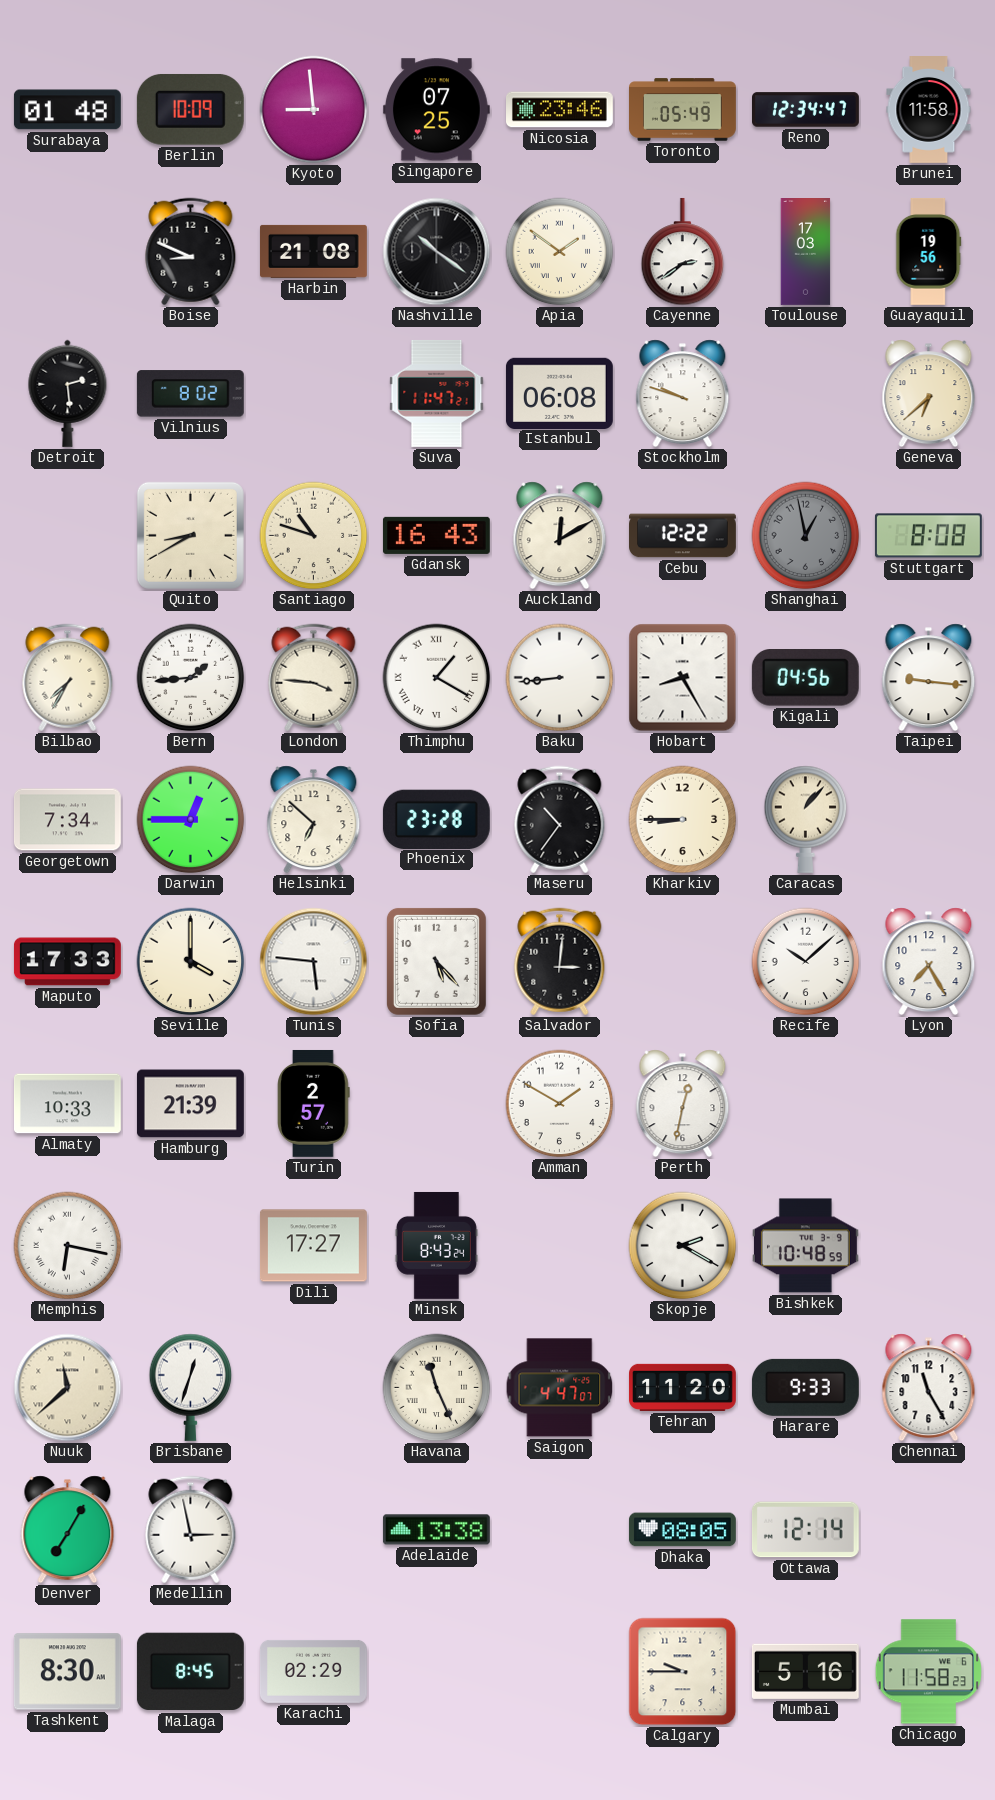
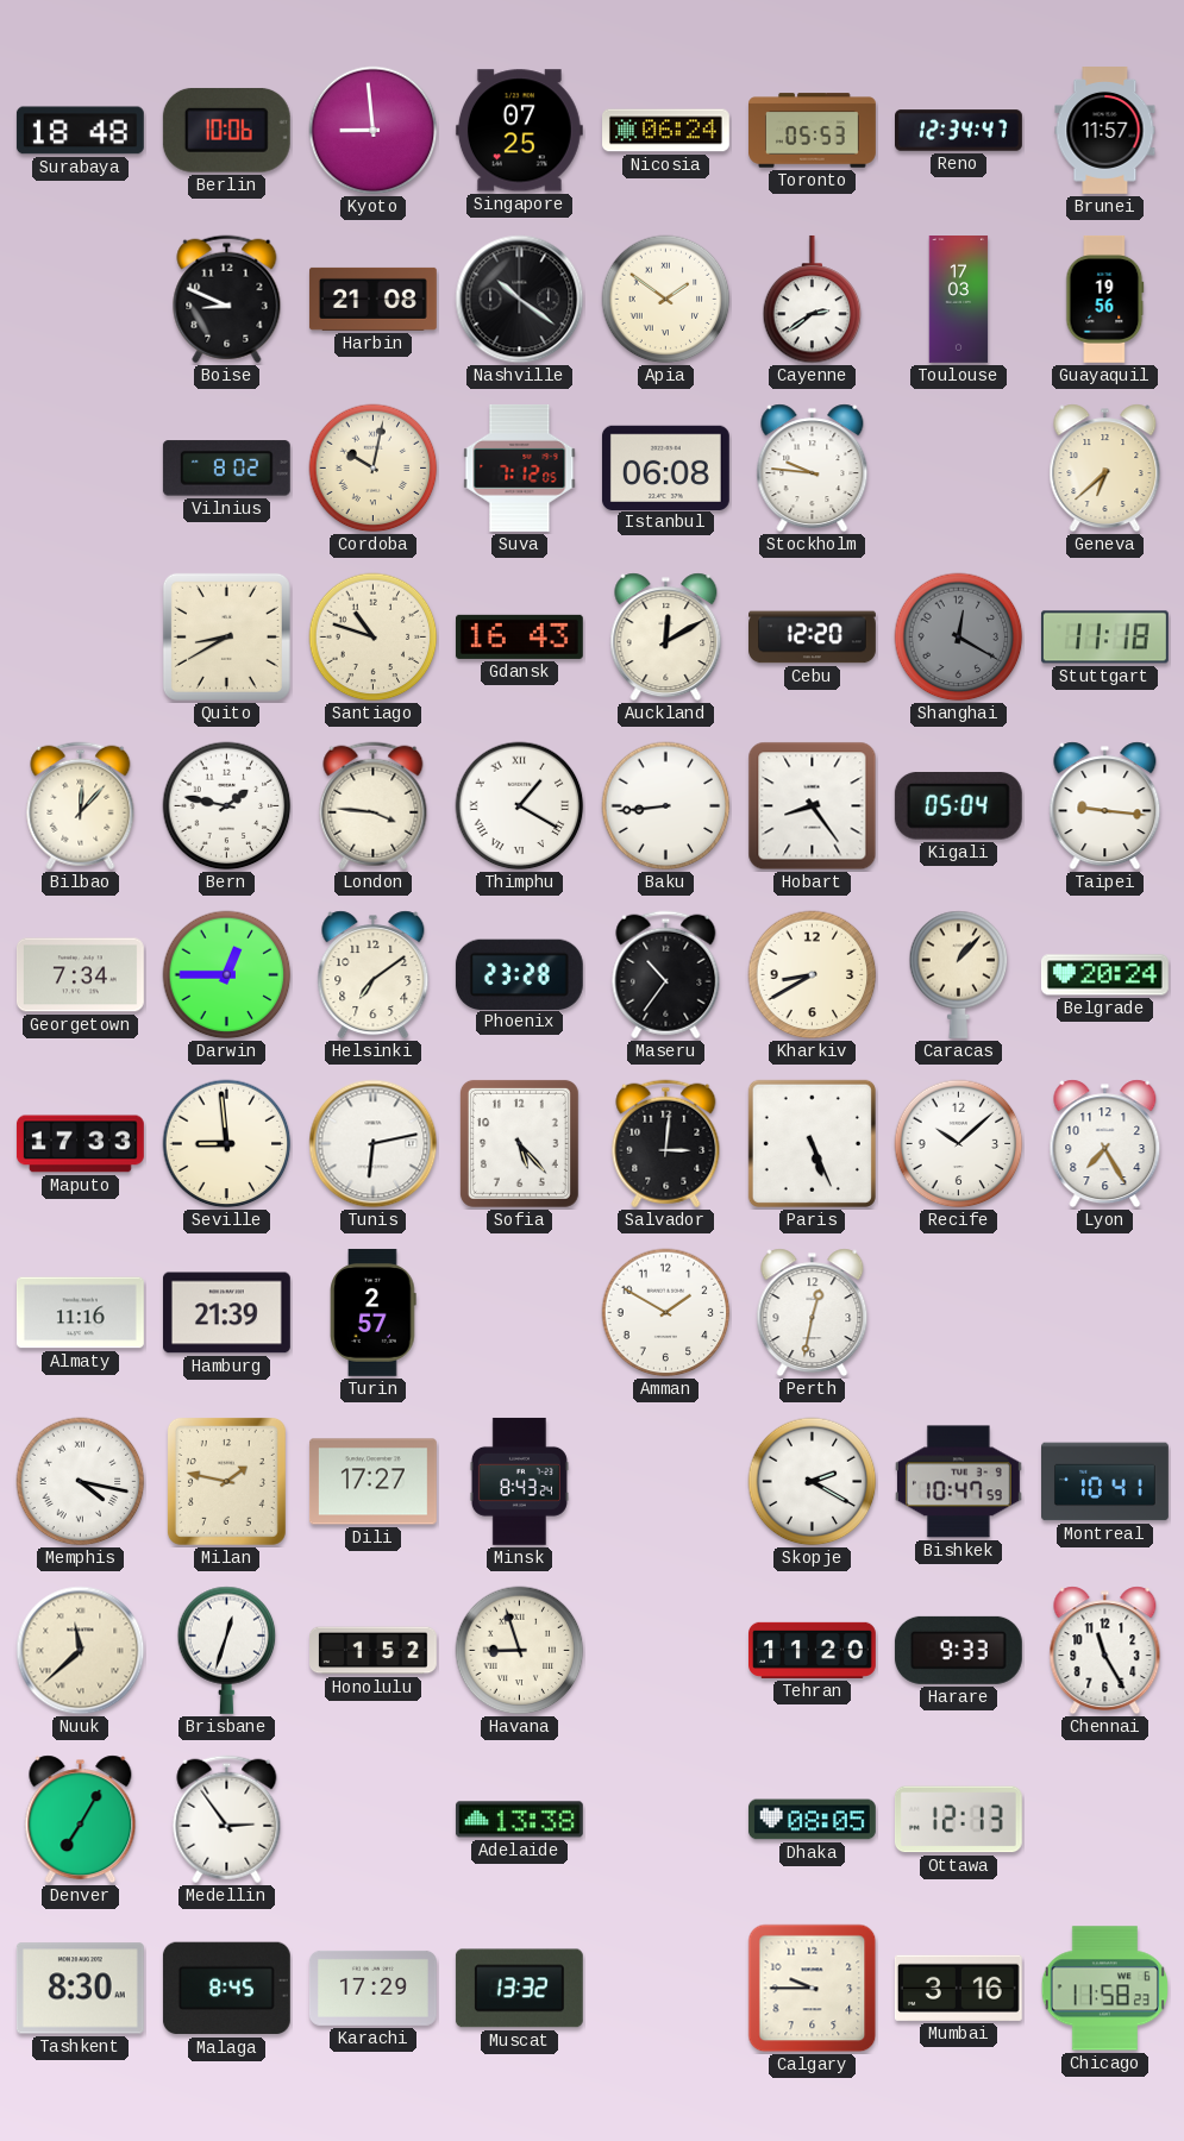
Surabaya: 01:48 -> 18:48
Berlin: 10:09 -> 10:06
Nicosia: 23:46 -> 06:24
Toronto: 05:49 -> 05:53
Brunei: 11:58 -> 11:57
Detroit: 2:29 -> none
Cordoba: none -> 10:02
Suva: 11:47 -> 7:12
Stockholm: 9:48 -> 9:46
Cebu: 12:22 -> 12:20
Shanghai: 12:58 -> 12:20
Stuttgart: 8:08 -> 11:18
Bilbao: 7:35 -> 12:07
Bern: 1:44 -> 1:47
Hobart: 8:25 -> 8:24
Kigali: 04:56 -> 05:04
Helsinki: 6:52 -> 7:09
Kharkiv: 8:45 -> 8:40
Belgrade: none -> 20:24
Seville: 4:00 -> 8:59
Tunis: 5:46 -> 6:13
Paris: none -> 5:26
Almaty: 10:33 -> 11:16
Memphis: 6:17 -> 4:17
Milan: none -> 1:47
Bishkek: 10:48 -> 10:47
Montreal: none -> 10:41
Honolulu: none -> 1:52
Havana: 11:26 -> 8:57
Saigon: 4:47 -> none
Medellin: 2:58 -> 2:54
Ottawa: 12:14 -> 12:13
Karachi: 02:29 -> 17:29
Muscat: none -> 13:32
Mumbai: 5:16 -> 3:16
